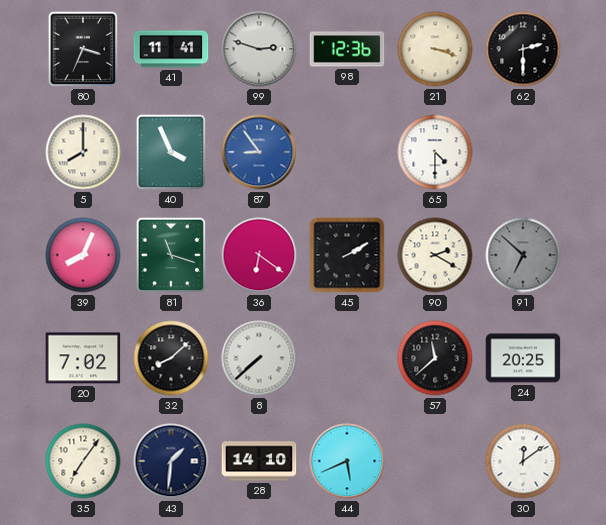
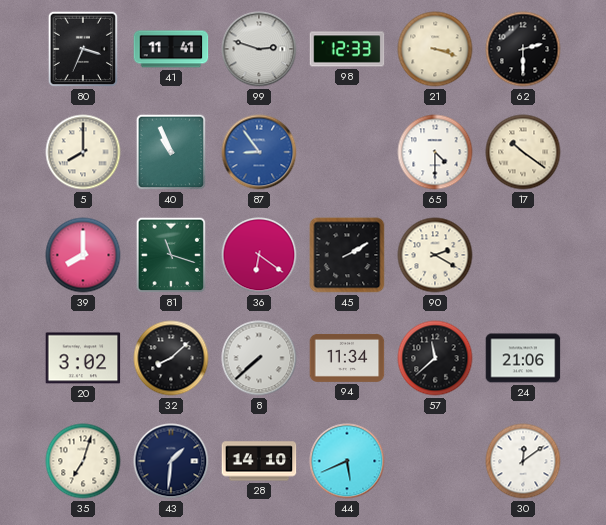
98: 12:36 -> 12:33
40: 3:56 -> 10:56
17: none -> 10:21
39: 8:04 -> 8:00
91: 6:52 -> none
20: 7:02 -> 3:02
94: none -> 11:34
24: 20:25 -> 21:06
35: 7:06 -> 7:03
